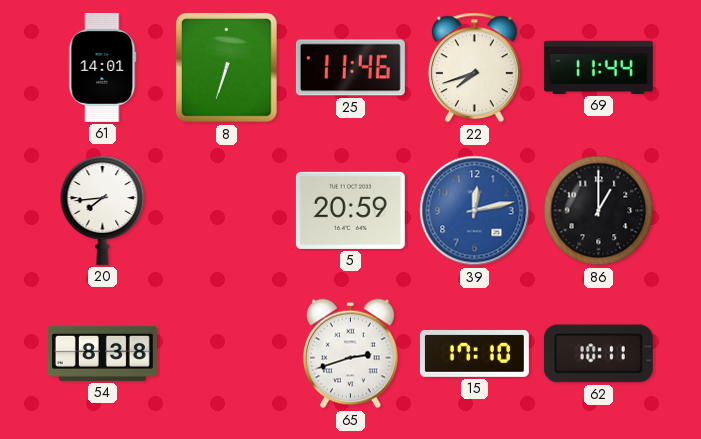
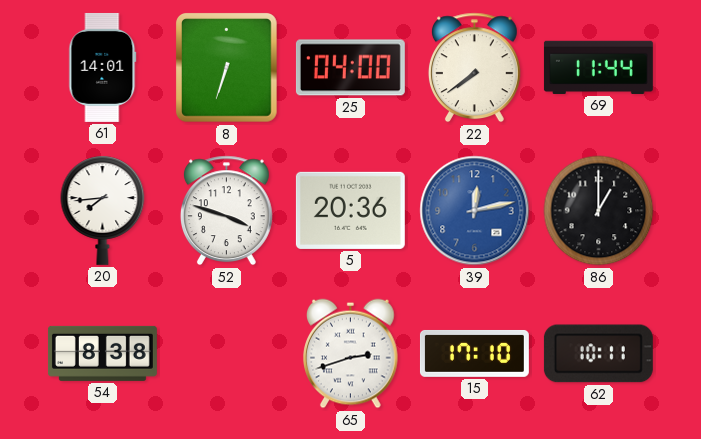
25: 11:46 -> 04:00
22: 7:42 -> 7:39
52: none -> 3:48
5: 20:59 -> 20:36
